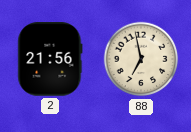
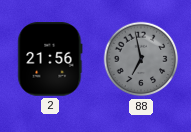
88 dial: cream -> grey
